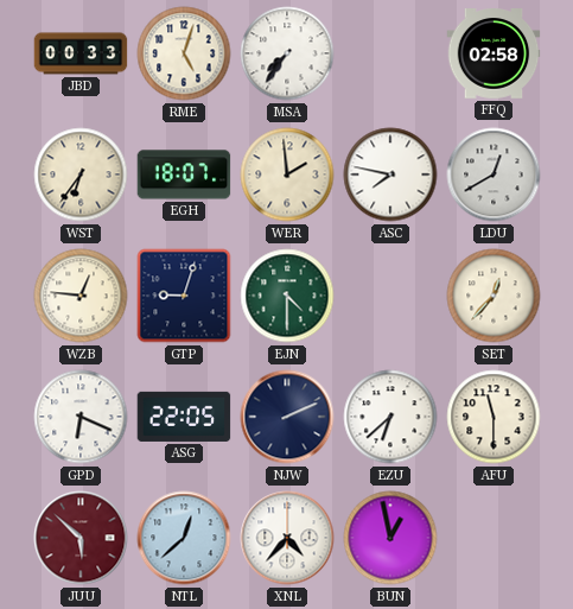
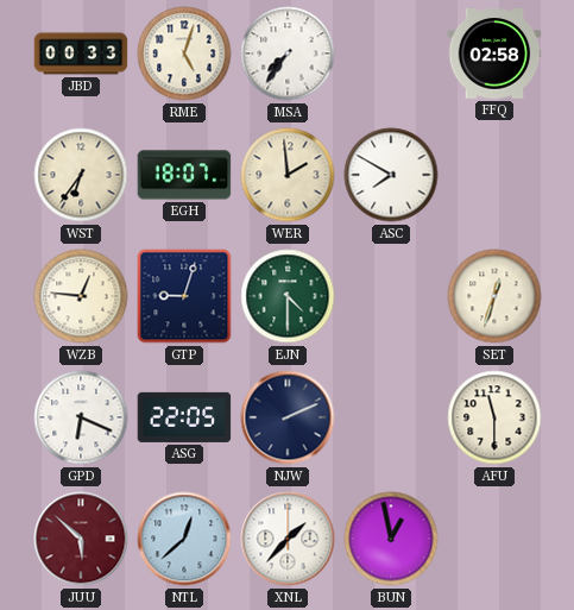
ASC: 7:47 -> 7:50
LDU: 12:40 -> none
SET: 12:37 -> 12:33
EZU: 6:38 -> none
XNL: 4:37 -> 1:37
